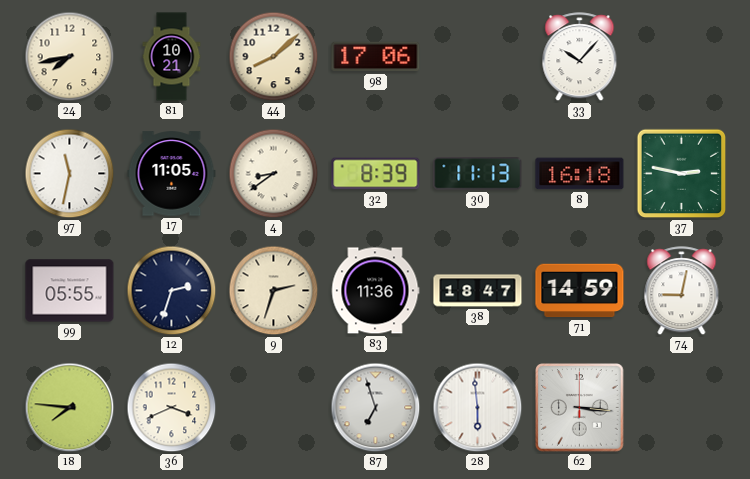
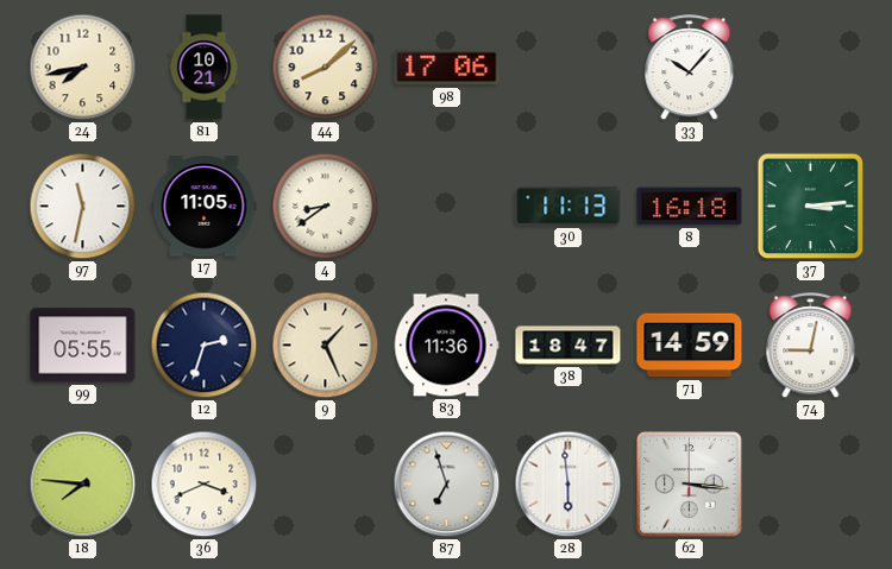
32: 8:39 -> none
37: 2:47 -> 3:14
9: 2:33 -> 1:26
